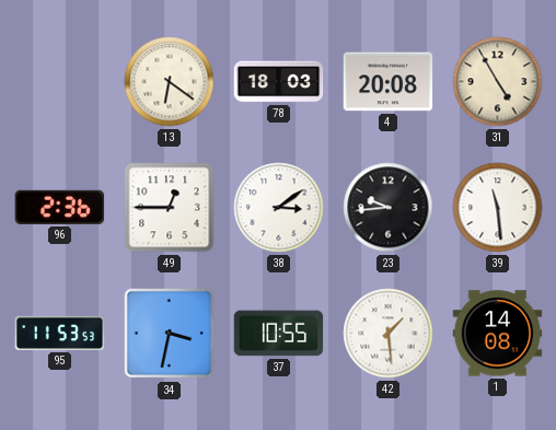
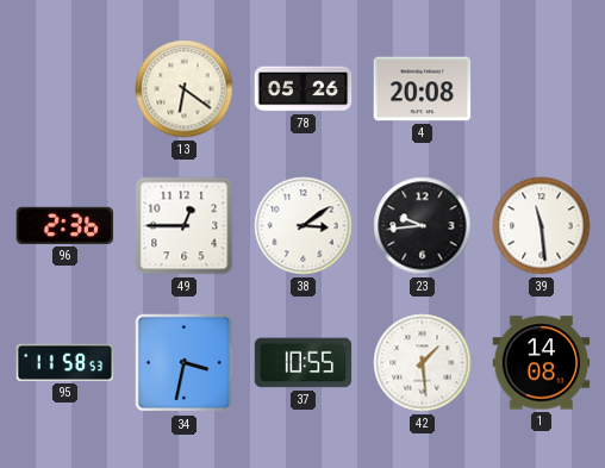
78: 18:03 -> 05:26
31: 4:55 -> none
95: 11:53 -> 11:58
